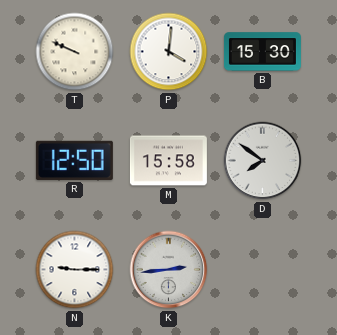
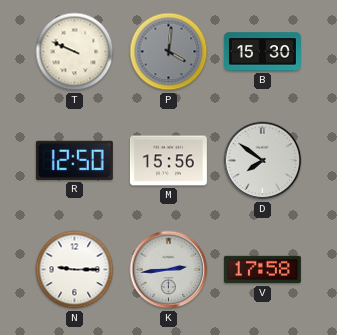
P dial: white -> grey
M: 15:58 -> 15:56
V: none -> 17:58
